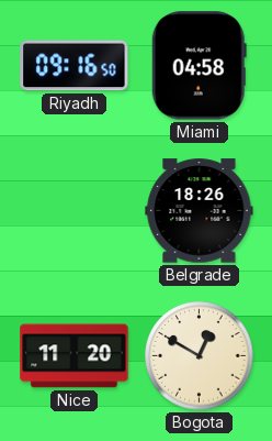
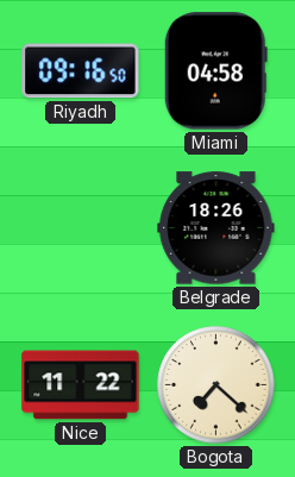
Nice: 11:20 -> 11:22
Bogota: 12:50 -> 7:22
